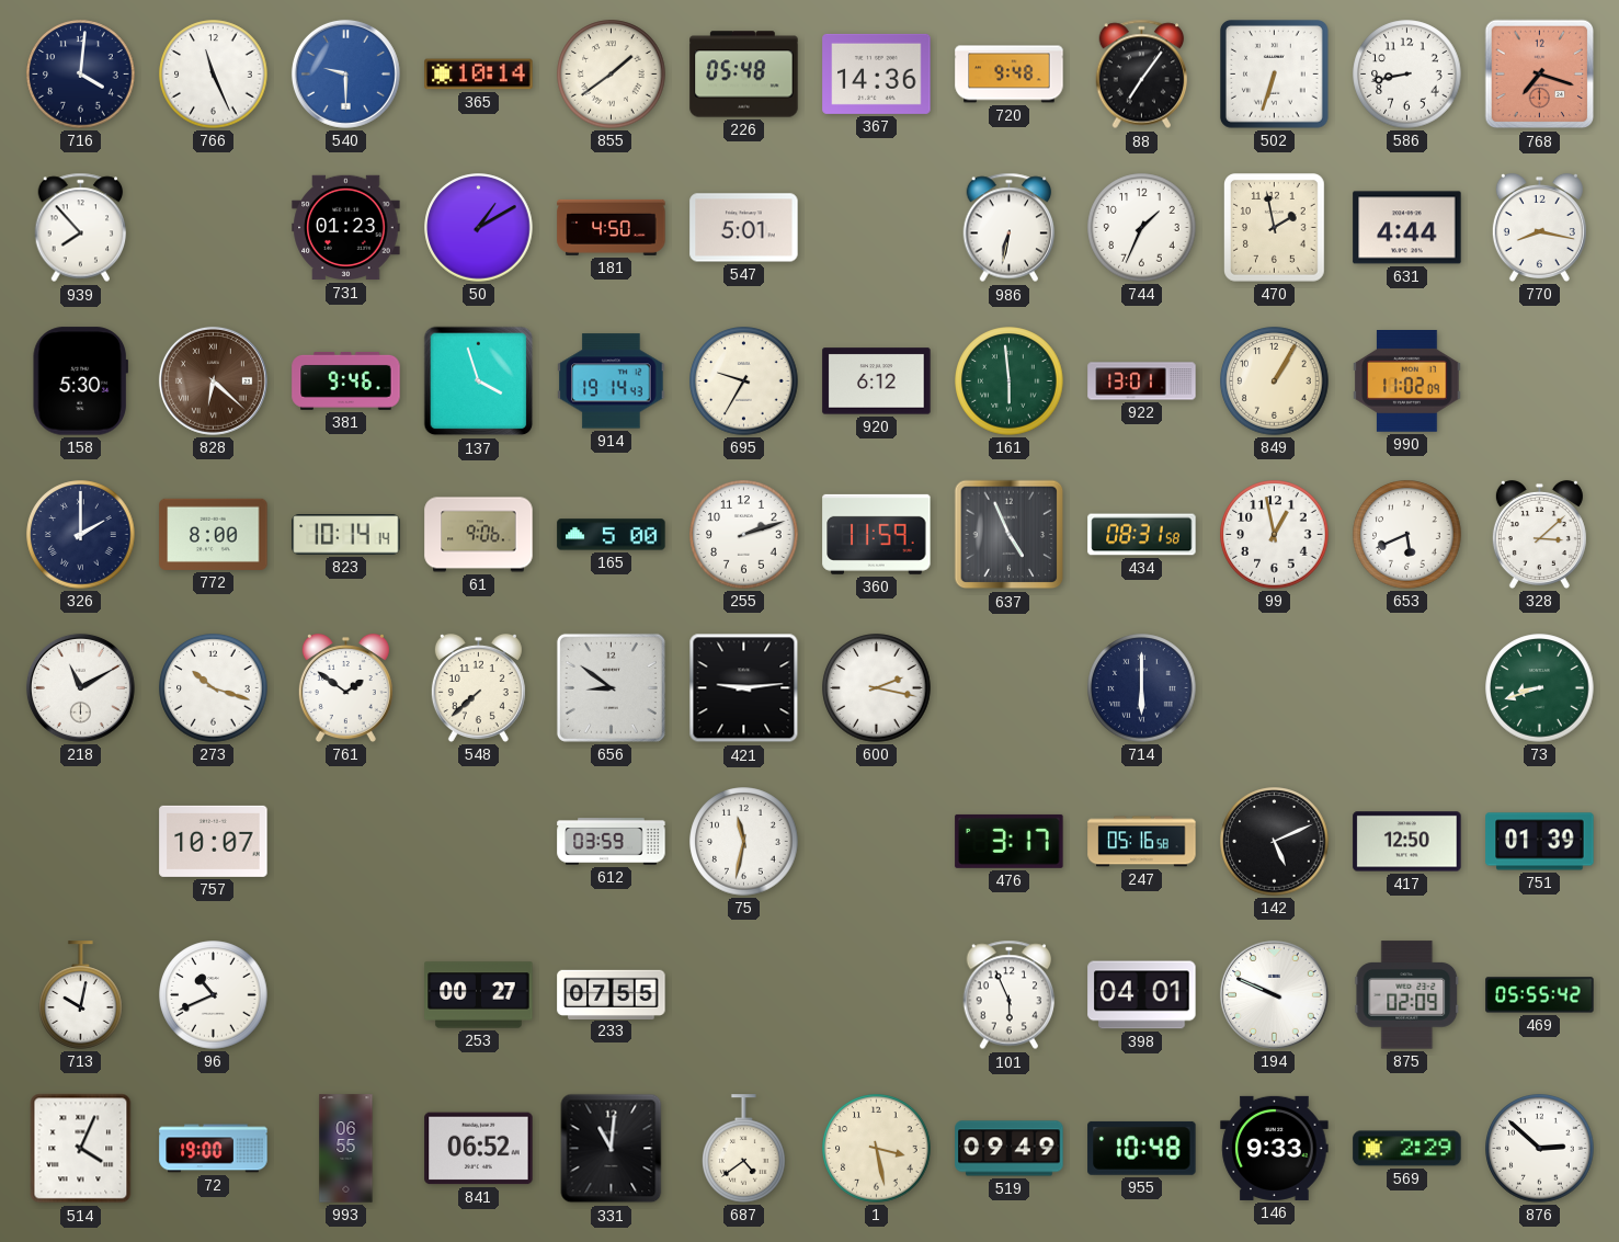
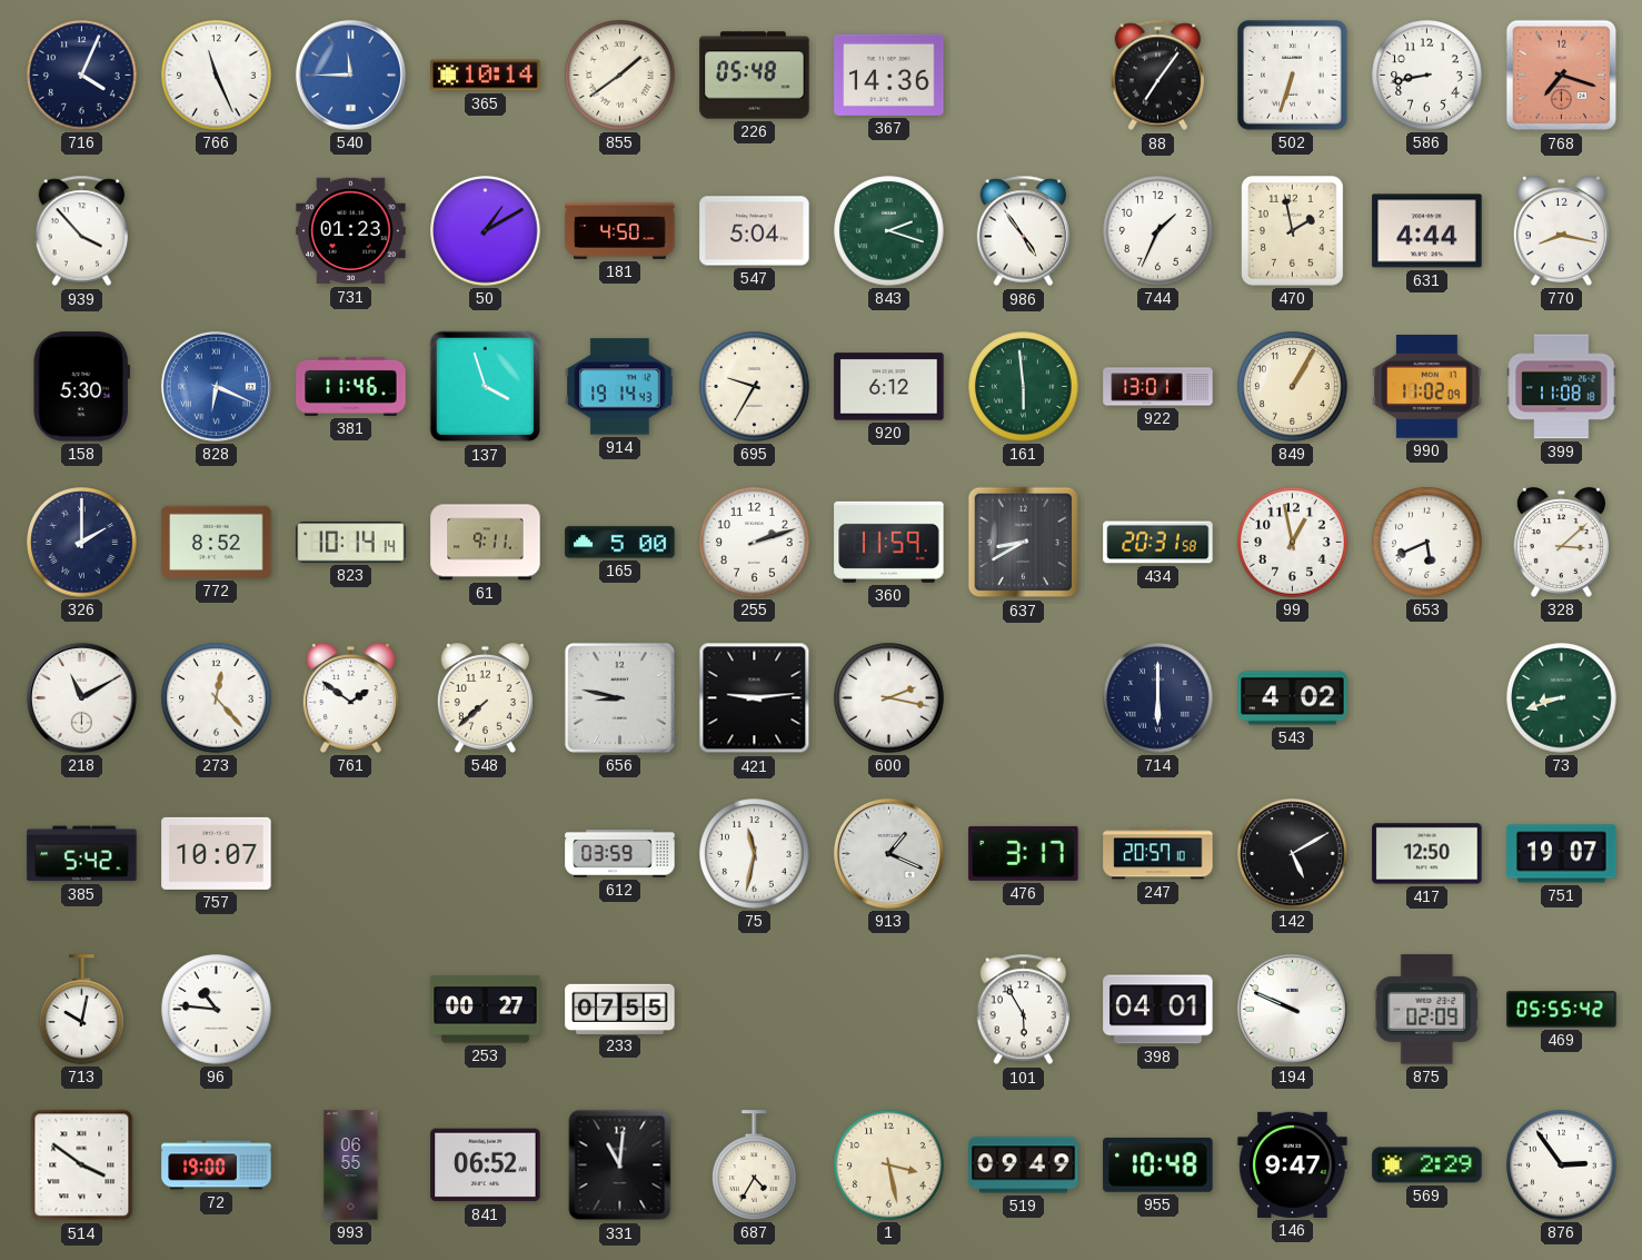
716: 4:01 -> 4:04
540: 9:30 -> 11:45
720: 9:48 -> none
939: 7:53 -> 3:53
547: 5:01 -> 5:04
843: none -> 2:18
986: 6:32 -> 4:54
828: 6:22 -> 6:19
828 dial: brown -> blue
381: 9:46 -> 11:46
399: none -> 11:08
772: 8:00 -> 8:52
61: 9:06 -> 9:11
637: 4:56 -> 8:40
434: 08:31 -> 20:31
273: 10:18 -> 12:23
656: 8:51 -> 8:47
543: none -> 4:02
385: none -> 5:42
913: none -> 1:19
247: 05:16 -> 20:57
142: 5:11 -> 5:10
751: 01:39 -> 19:07
96: 10:41 -> 10:46
101: 5:56 -> 5:55
514: 4:04 -> 3:51
687: 4:39 -> 4:35
146: 9:33 -> 9:47
876: 2:52 -> 2:54
